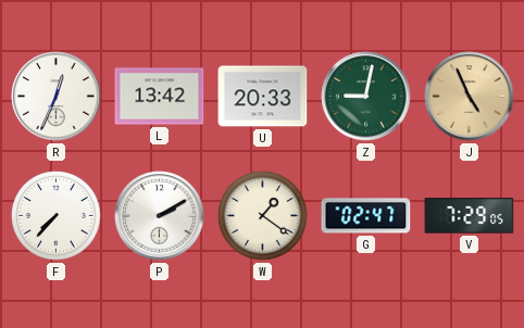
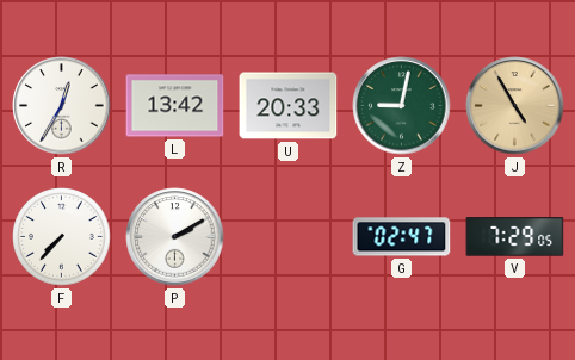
R: 12:34 -> 12:35
J: 4:56 -> 4:55
W: 1:21 -> none
